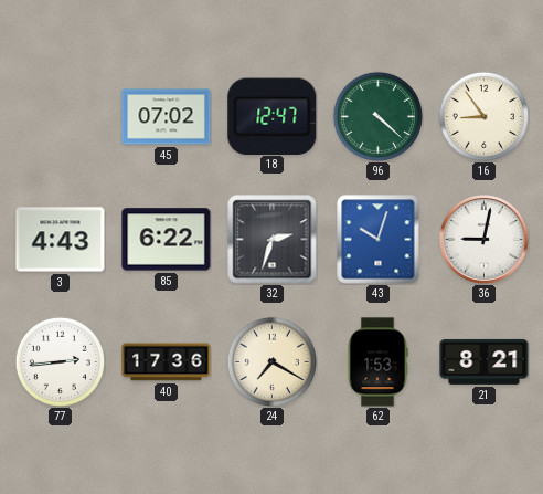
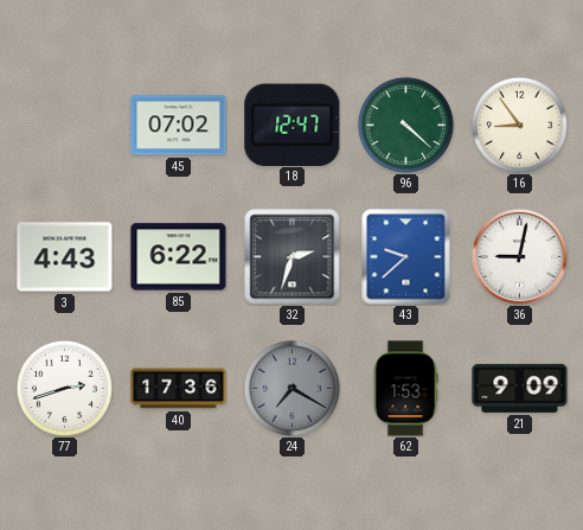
43: 10:03 -> 9:38
77: 2:44 -> 2:42
24 dial: cream -> grey
21: 8:21 -> 9:09
